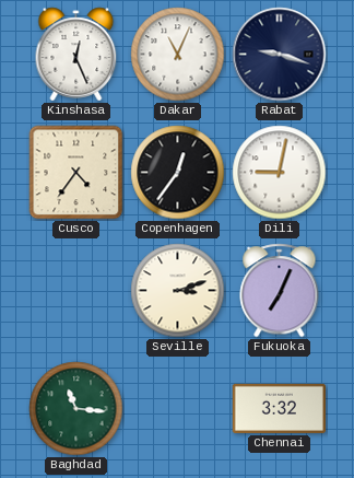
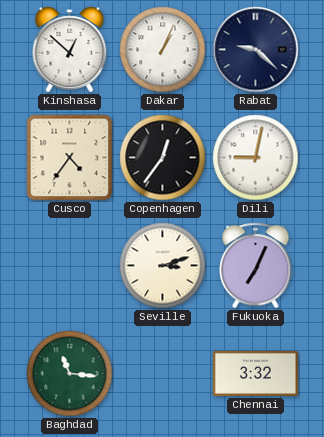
Kinshasa: 12:26 -> 12:52
Dakar: 11:04 -> 1:04
Rabat: 9:18 -> 9:22
